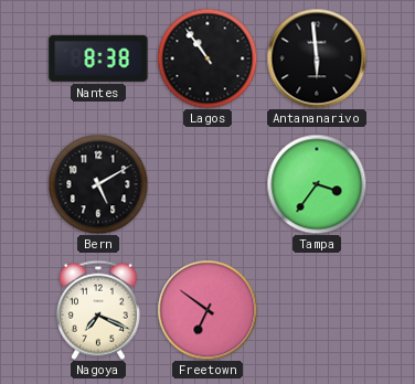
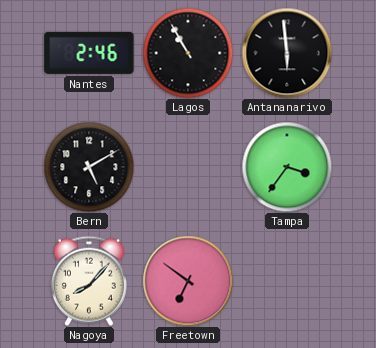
Nantes: 8:38 -> 2:46
Lagos: 10:54 -> 10:55
Nagoya: 7:19 -> 8:07
